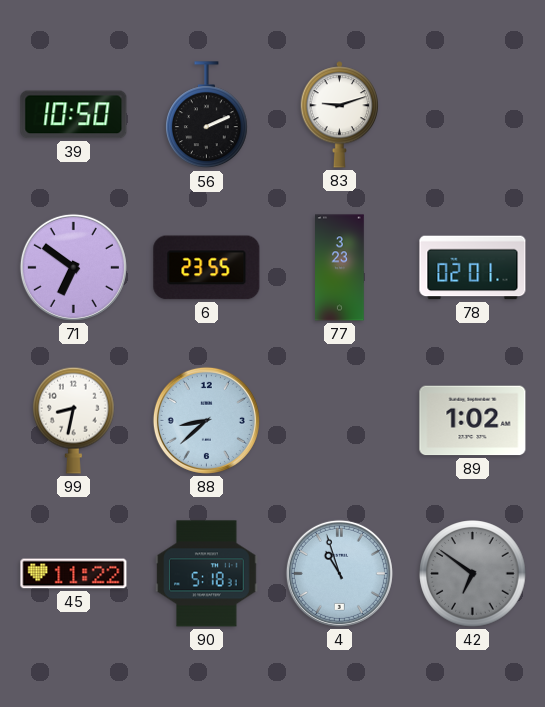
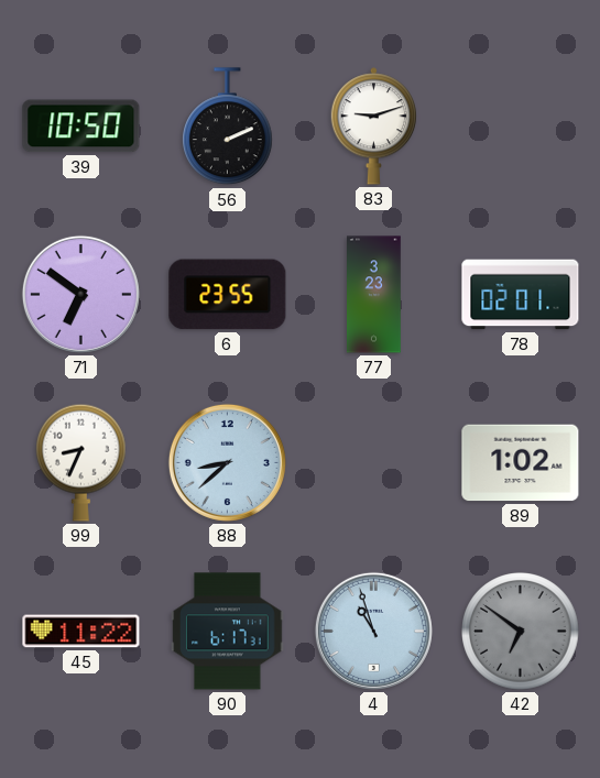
99: 8:32 -> 8:34
90: 5:18 -> 6:17
